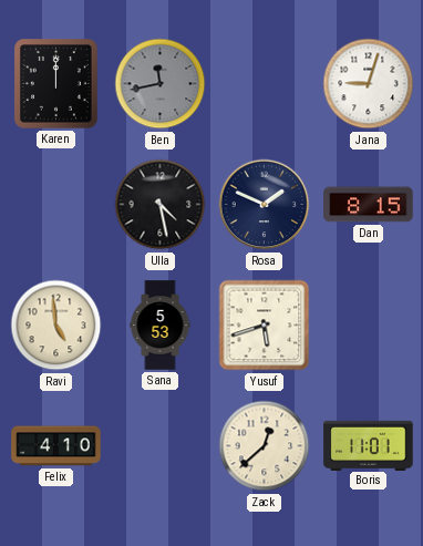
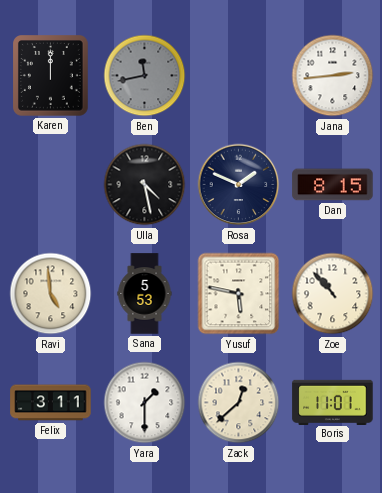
Jana: 9:03 -> 2:44
Yusuf: 5:42 -> 5:47
Zoe: none -> 10:53
Felix: 4:10 -> 3:11
Yara: none -> 1:30
